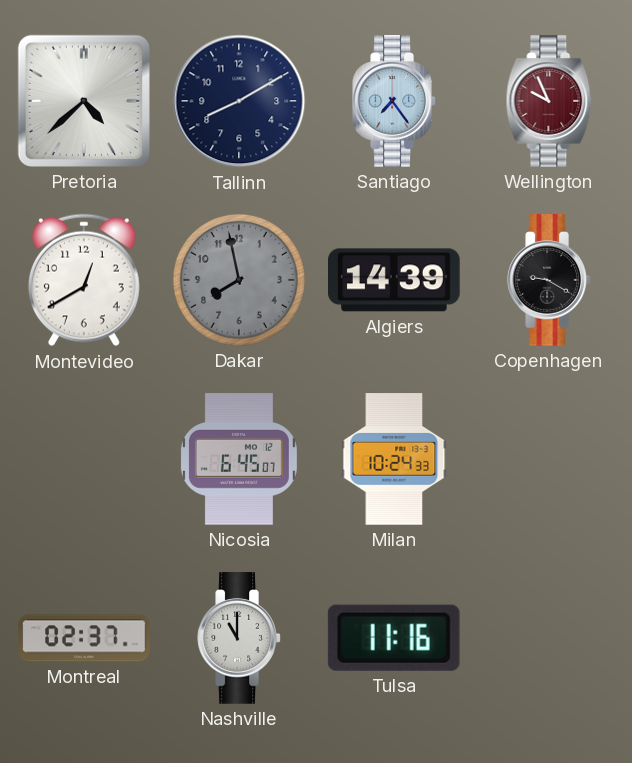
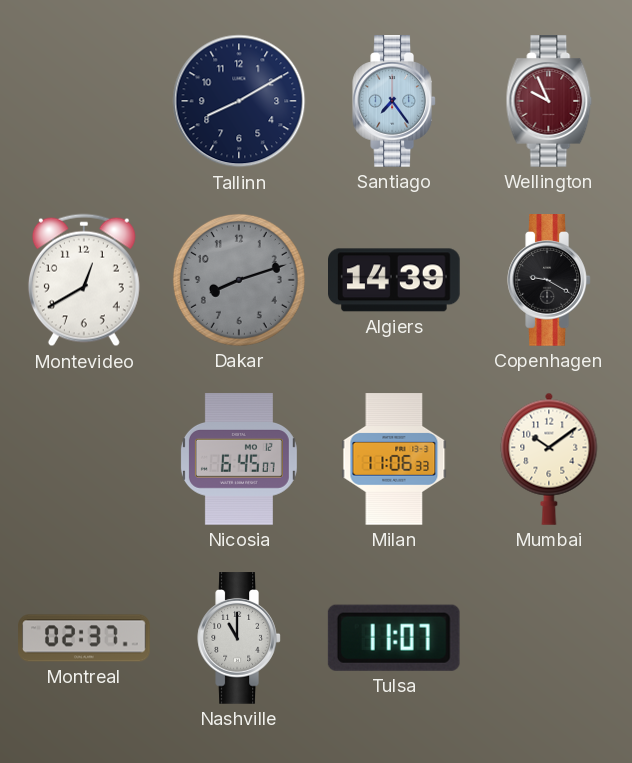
Pretoria: 4:38 -> none
Dakar: 7:58 -> 8:12
Milan: 10:24 -> 11:06
Mumbai: none -> 10:09
Tulsa: 11:16 -> 11:07
